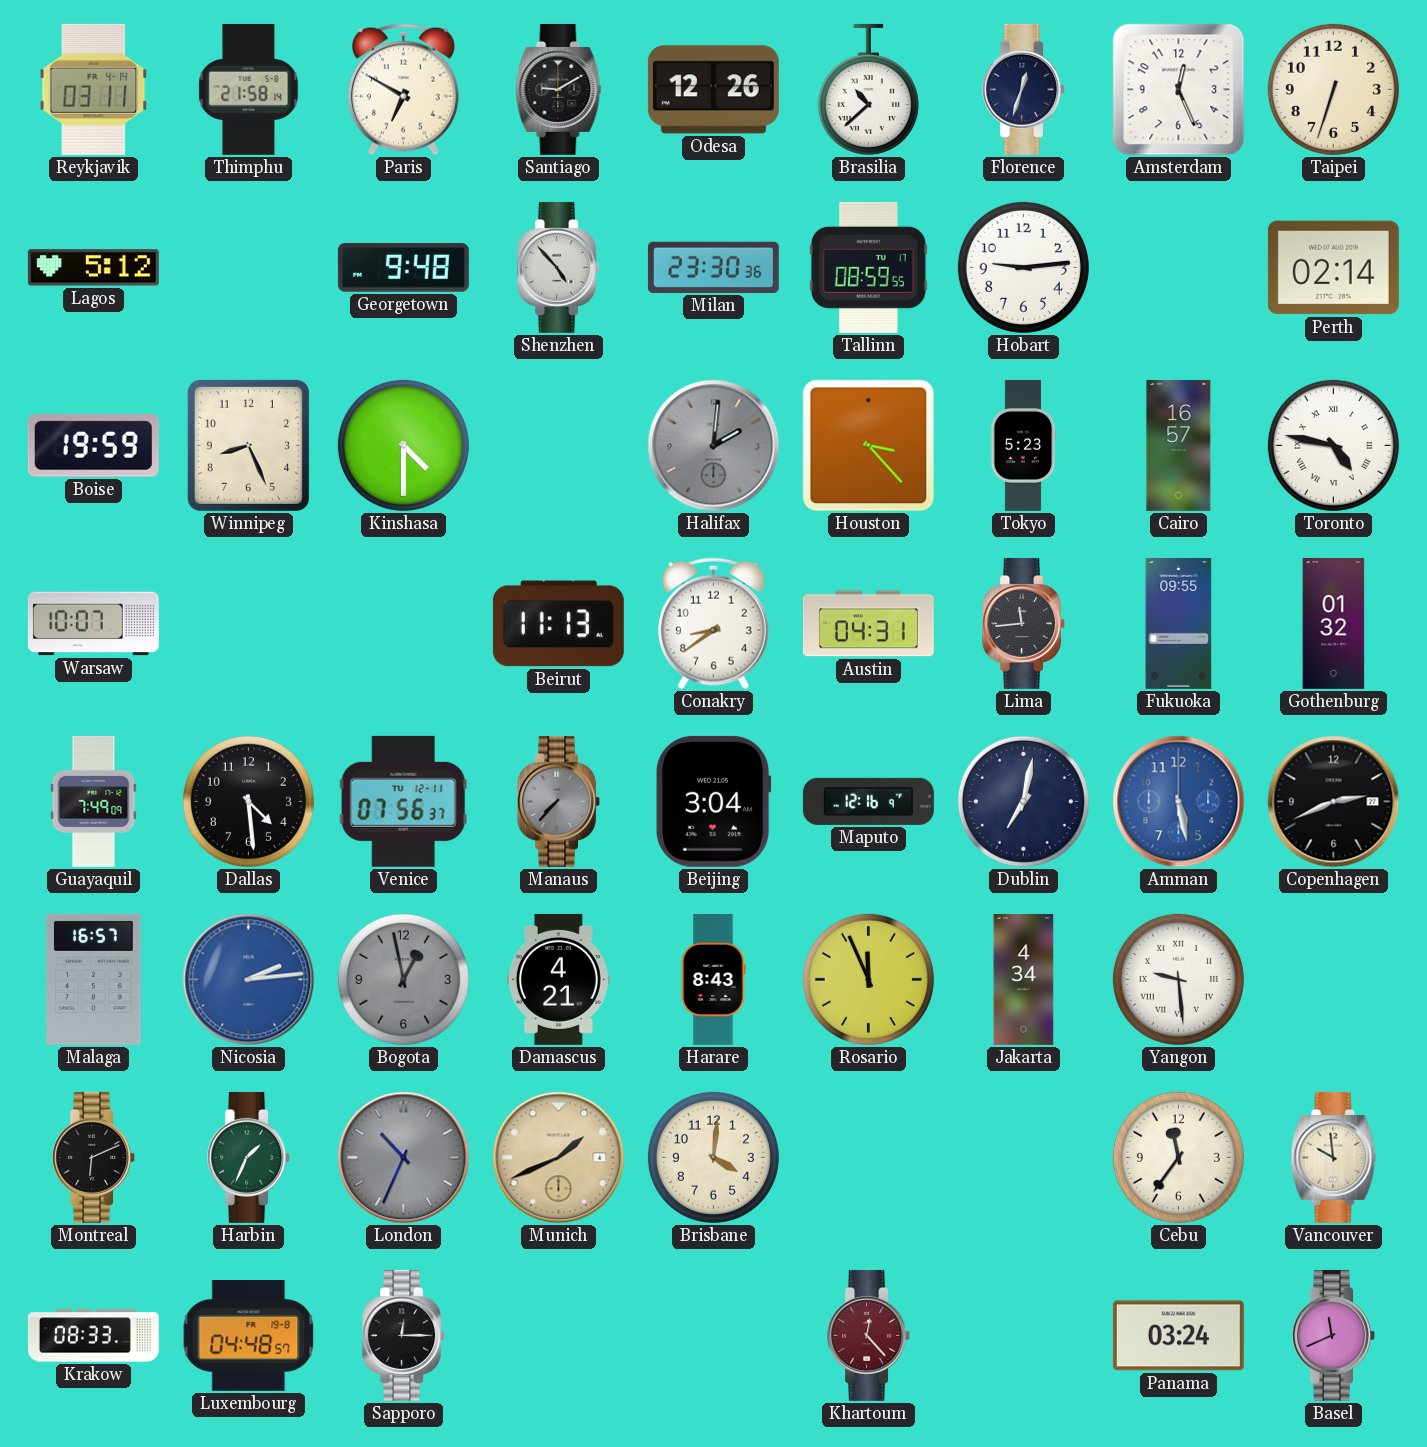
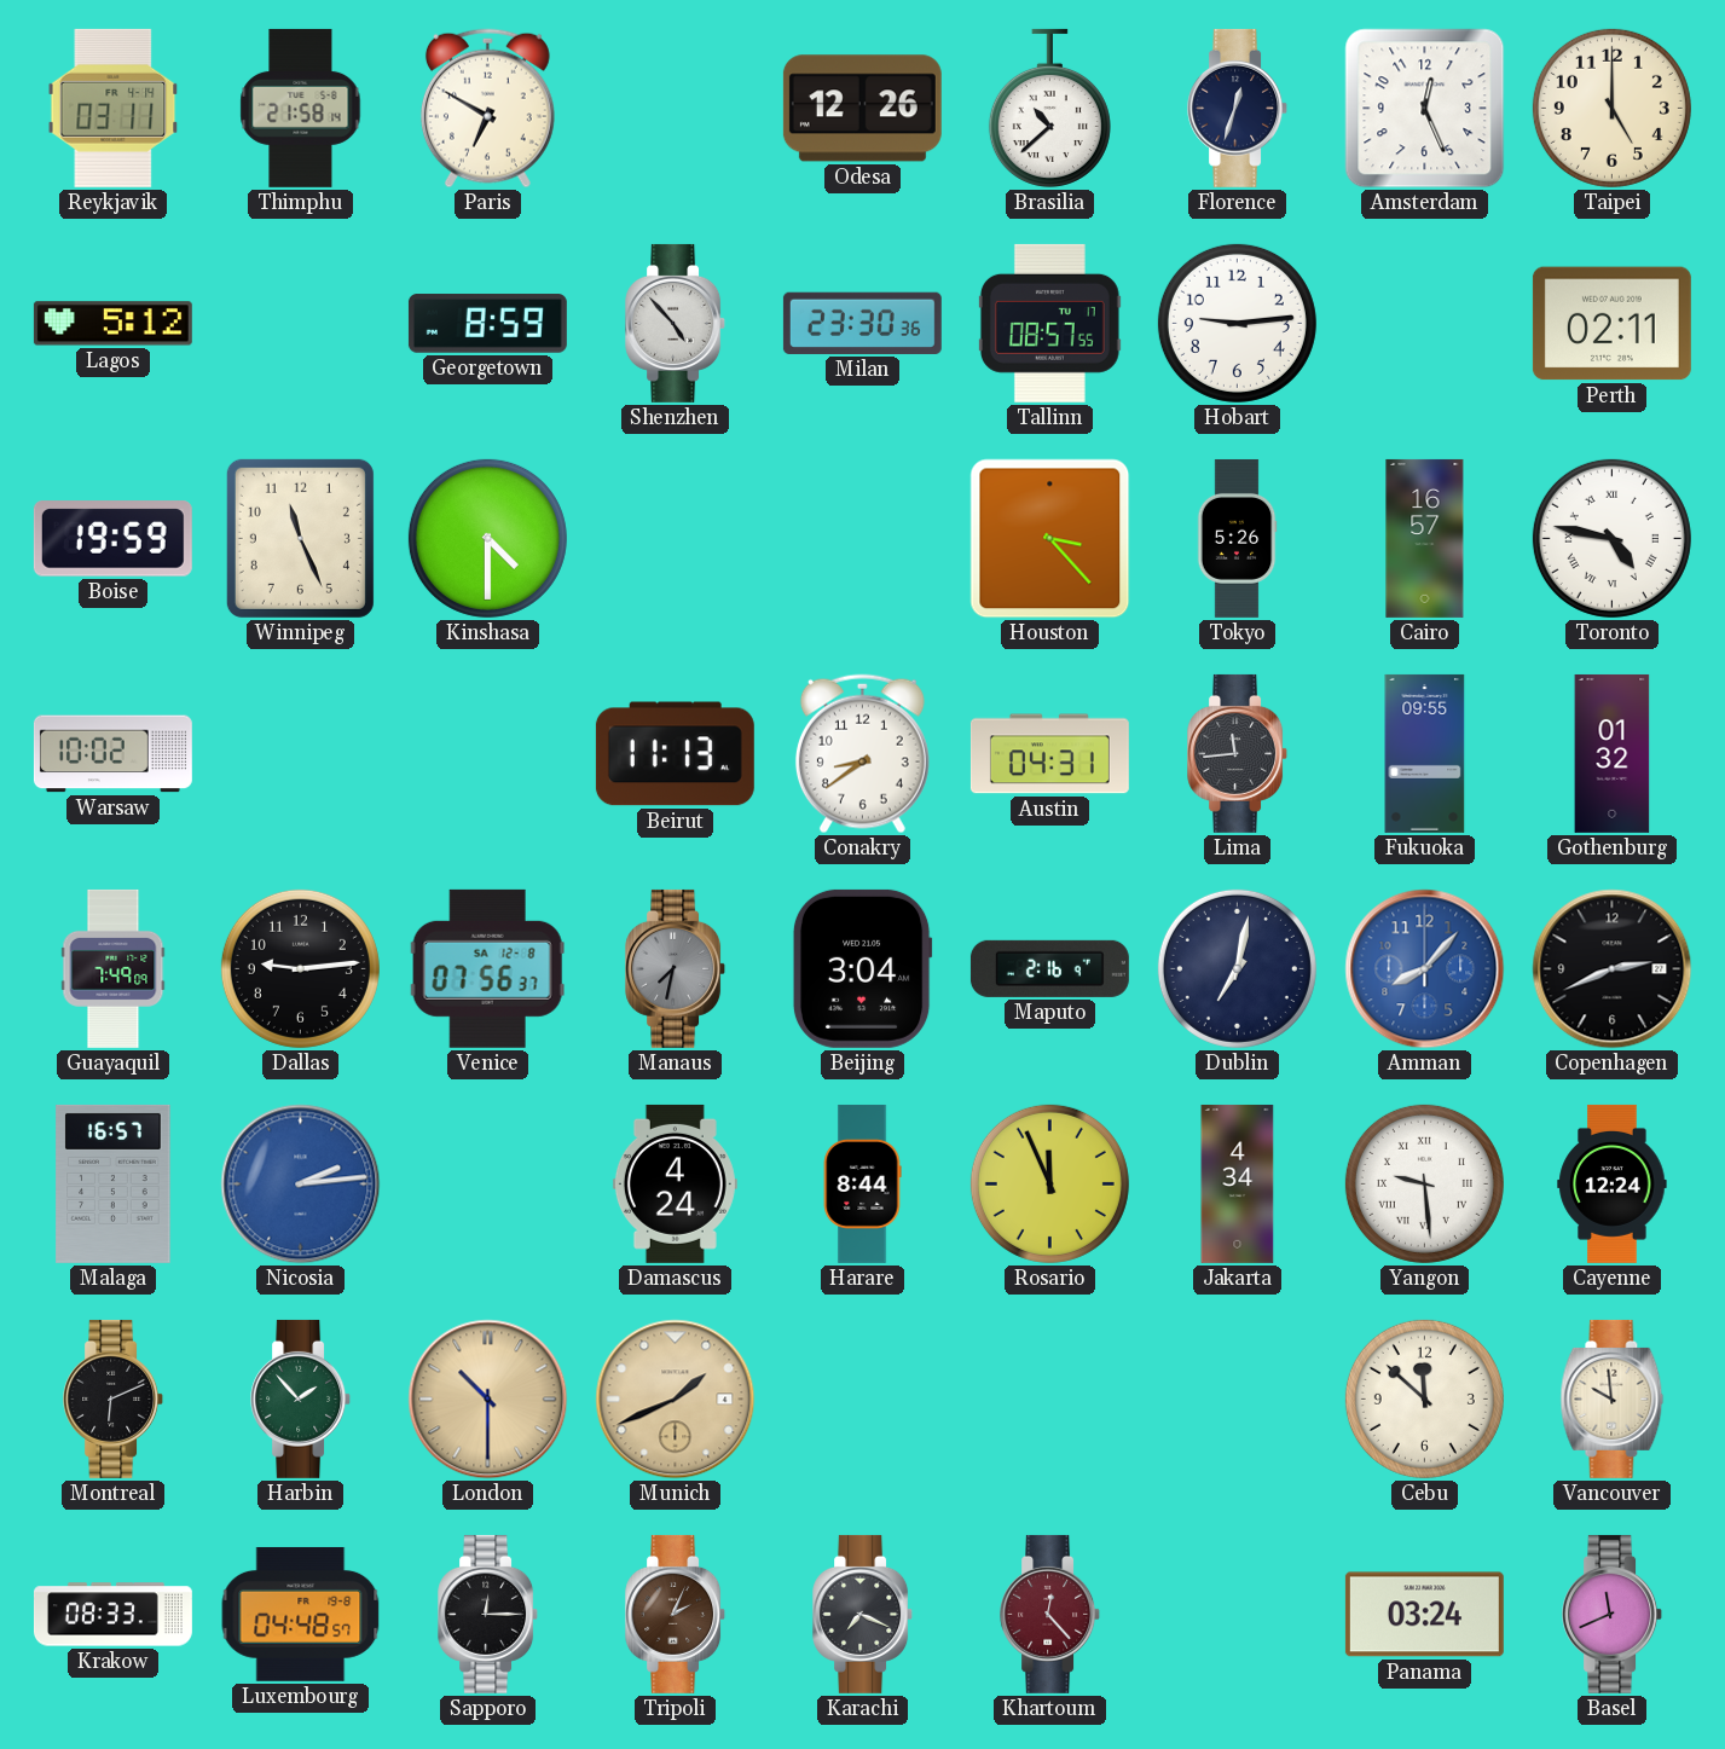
Santiago: 9:10 -> none
Taipei: 6:33 -> 5:00
Georgetown: 9:48 -> 8:59
Tallinn: 08:59 -> 08:57
Perth: 02:14 -> 02:11
Winnipeg: 8:26 -> 11:26
Halifax: 2:01 -> none
Tokyo: 5:23 -> 5:26
Warsaw: 10:07 -> 10:02
Dallas: 4:29 -> 9:14
Venice date: TU 12-11 -> SA 12-8
Manaus: 7:37 -> 7:32
Maputo: 12:16 -> 2:16
Amman: 5:28 -> 8:07
Bogota: 12:58 -> none
Damascus: 4:21 -> 4:24
Harare: 8:43 -> 8:44
Cayenne: none -> 12:24
Harbin: 1:34 -> 1:53
London: 10:34 -> 10:30
London dial: grey -> champagne
Brisbane: 4:01 -> none
Cebu: 11:36 -> 11:52
Tripoli: none -> 2:04
Karachi: none -> 7:19
